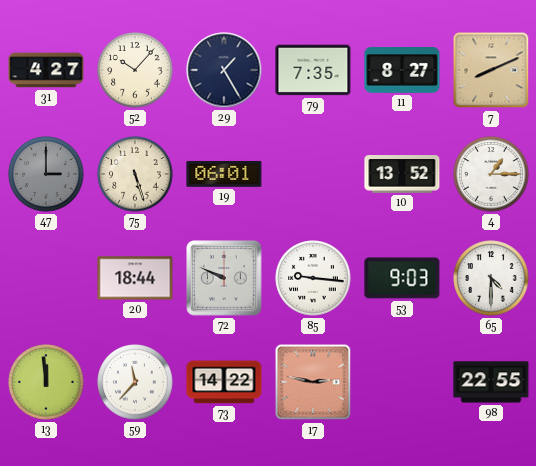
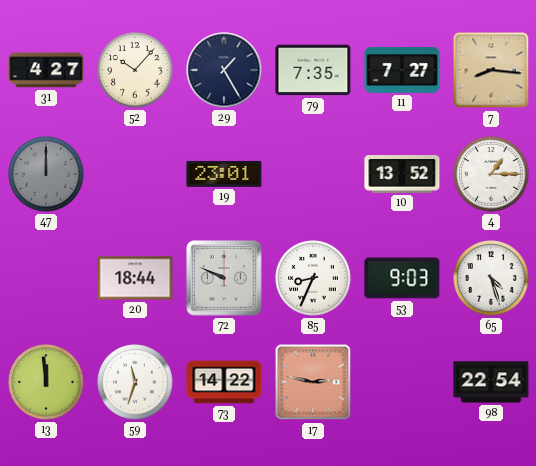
11: 8:27 -> 7:27
7: 8:11 -> 8:16
47: 3:00 -> 12:00
75: 5:27 -> none
19: 06:01 -> 23:01
85: 9:16 -> 8:34
65: 4:30 -> 4:27
59: 11:37 -> 11:33
98: 22:55 -> 22:54
